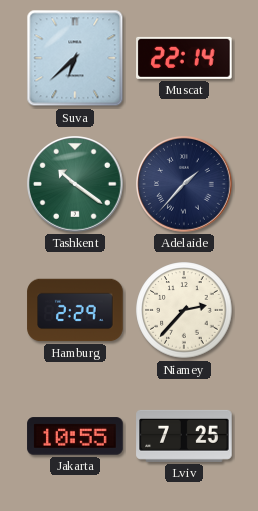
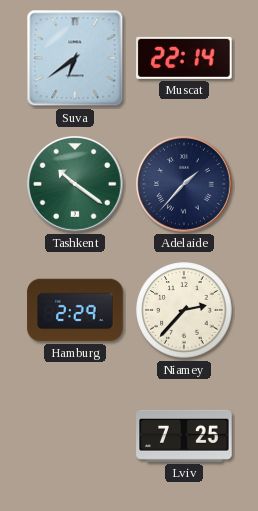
Suva: 6:38 -> 6:39
Jakarta: 10:55 -> none
